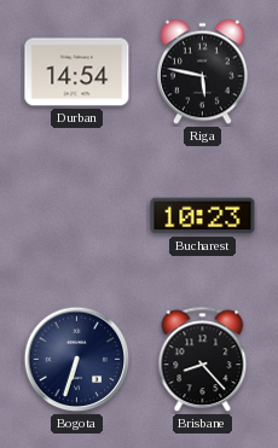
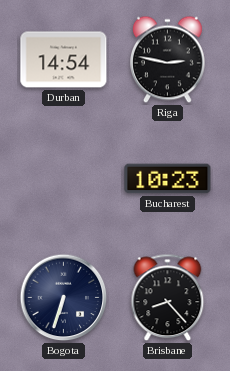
Riga: 5:47 -> 2:47
